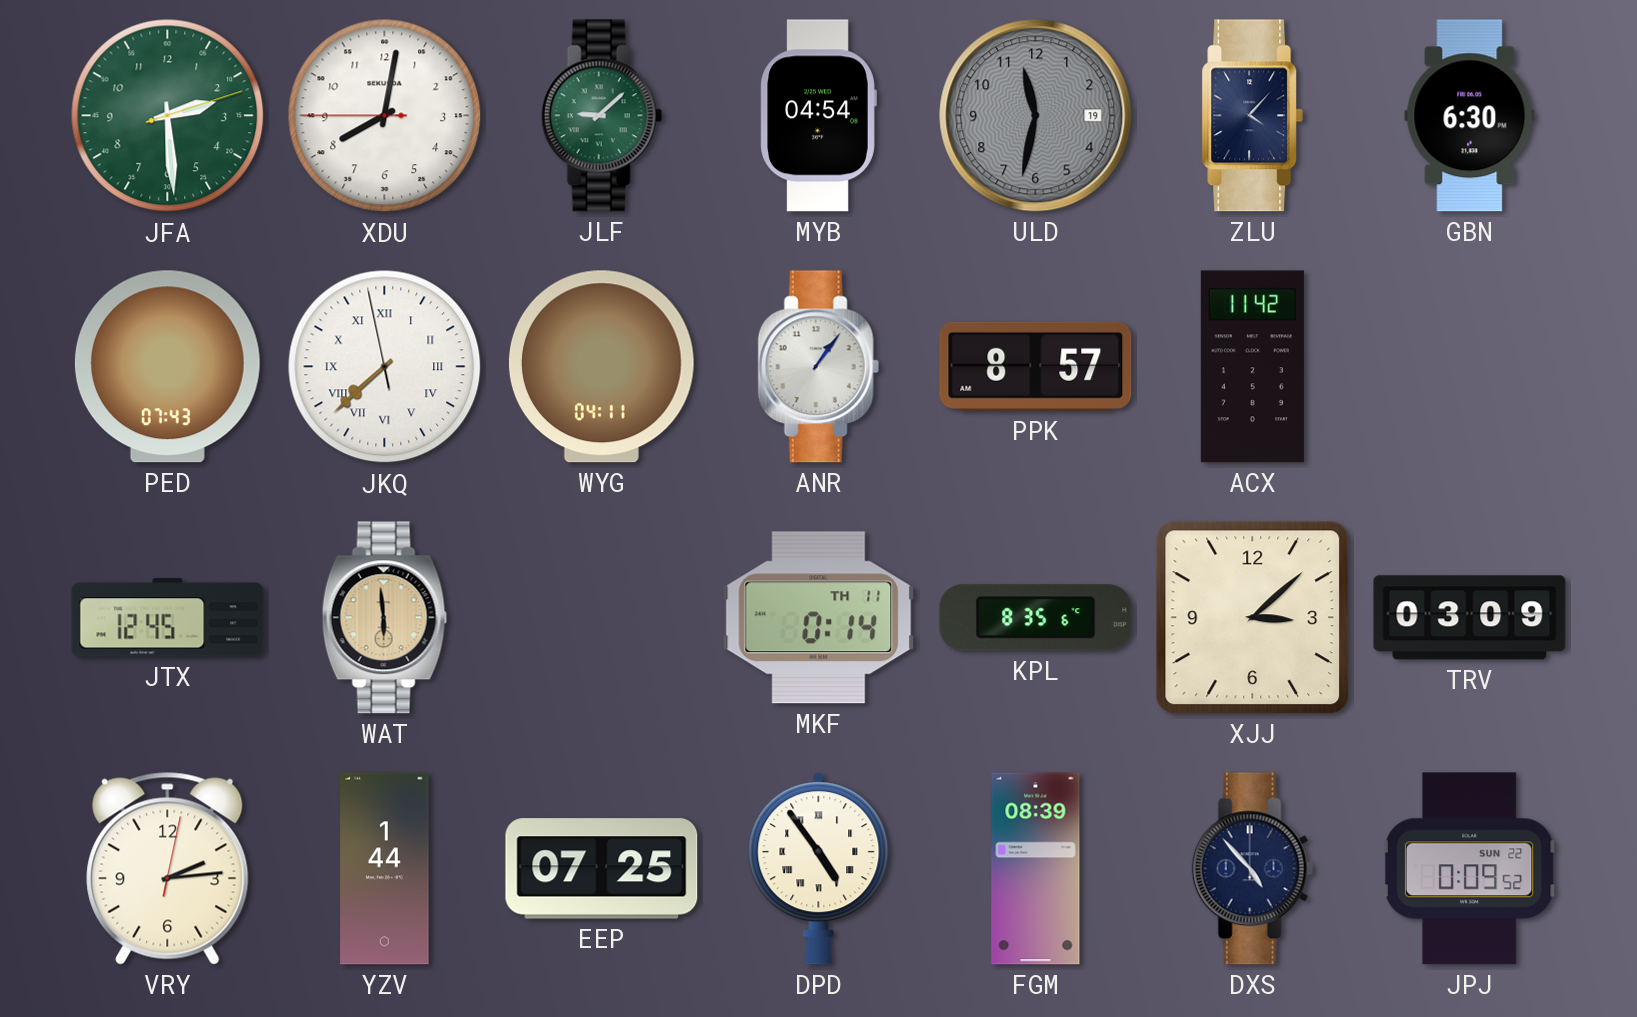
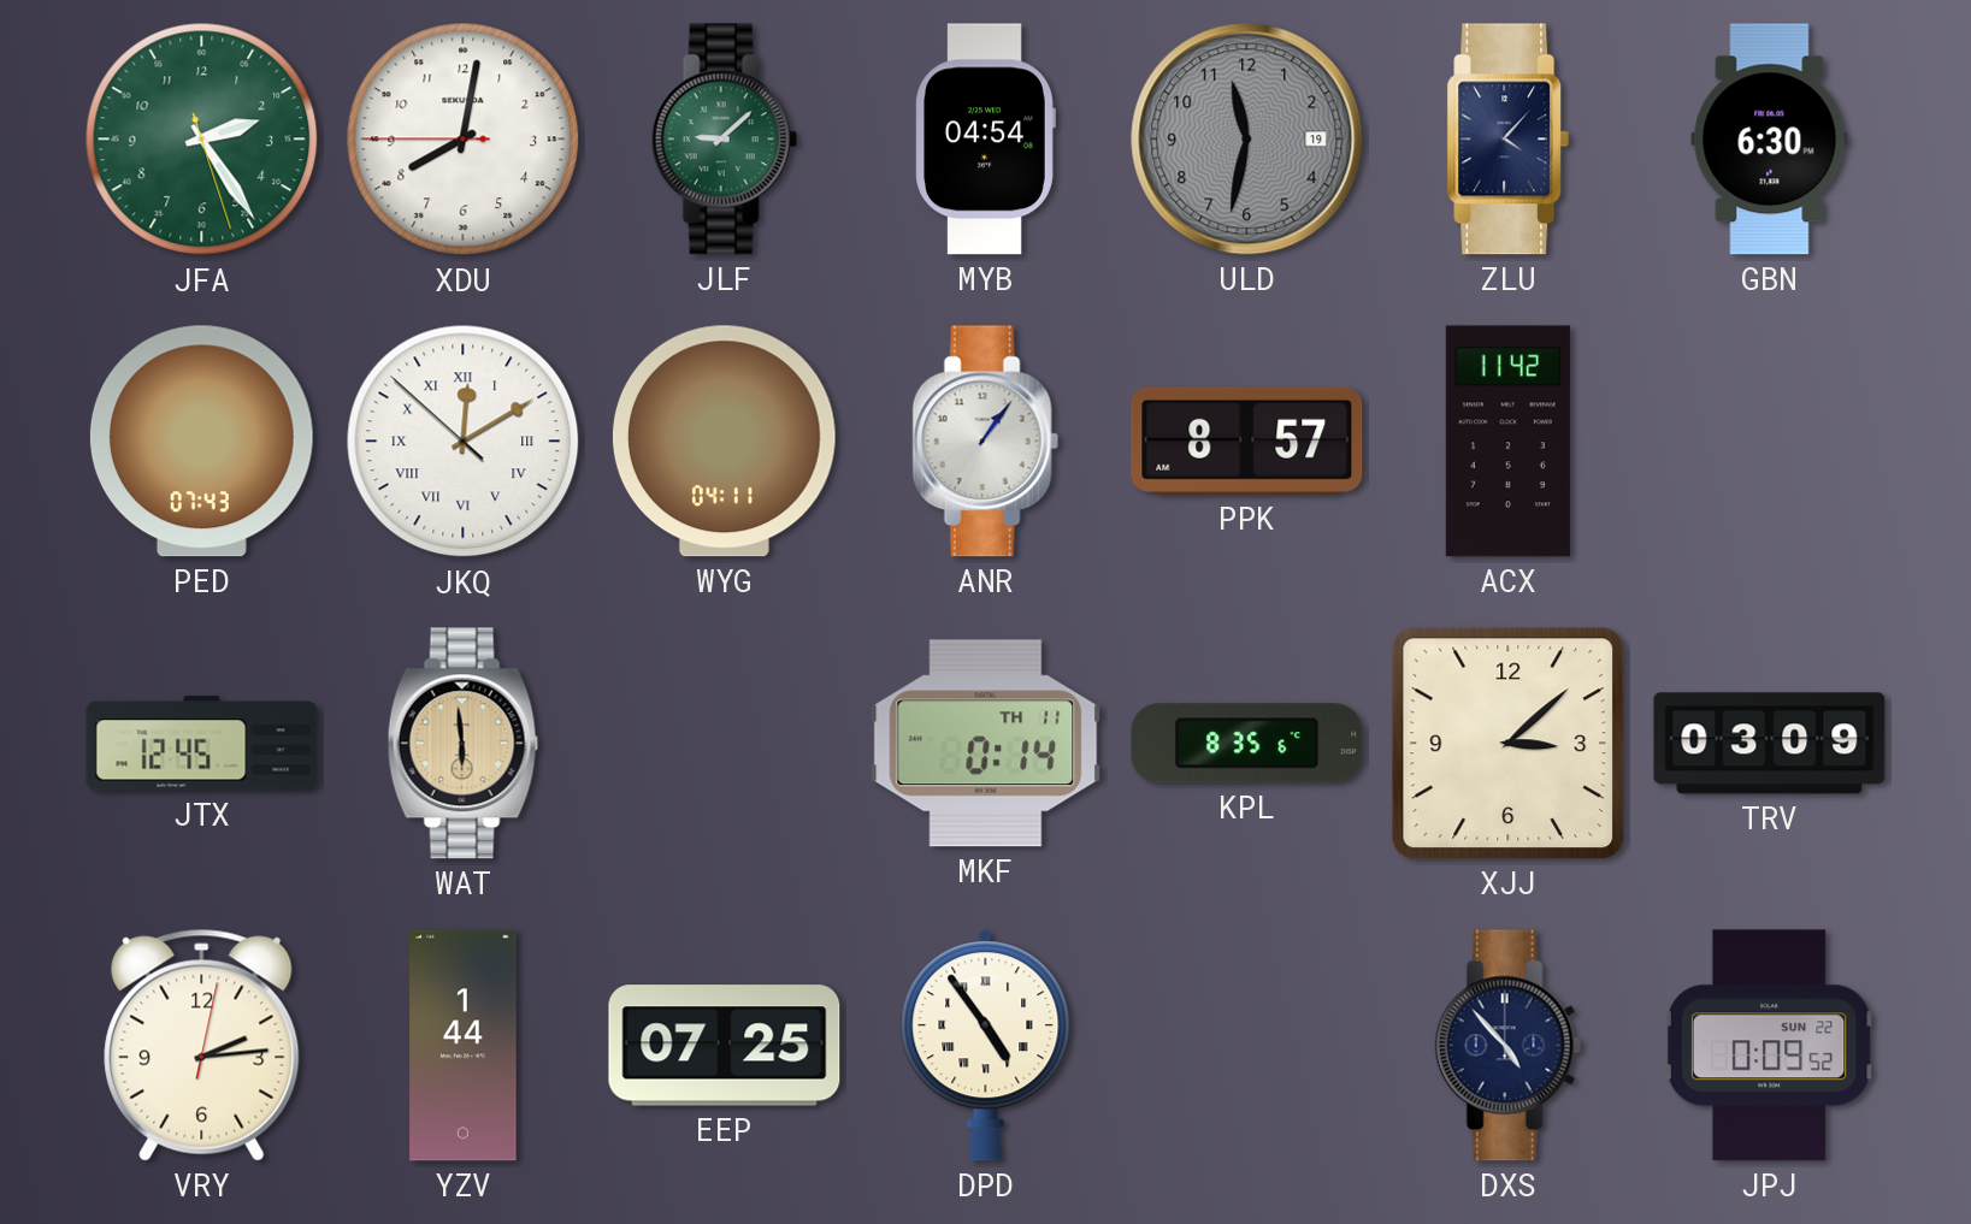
JFA: 2:29 -> 2:24
JKQ: 7:37 -> 12:09
FGM: 08:39 -> none
